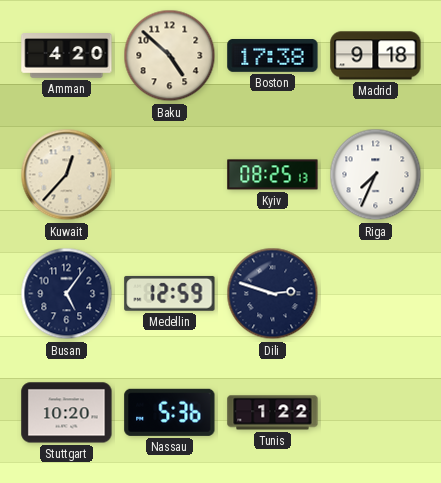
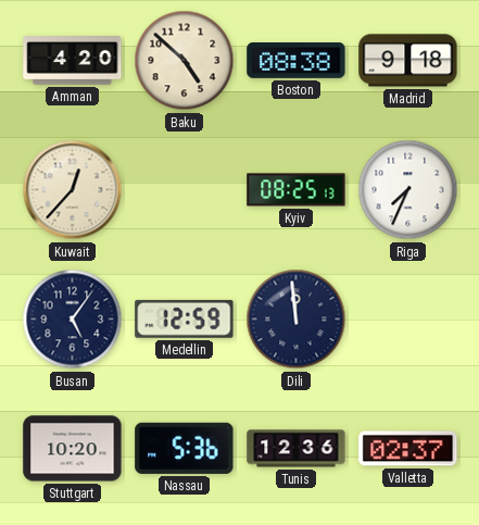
Boston: 17:38 -> 08:38
Dili: 2:48 -> 11:59
Tunis: 1:22 -> 12:36
Valletta: none -> 02:37
